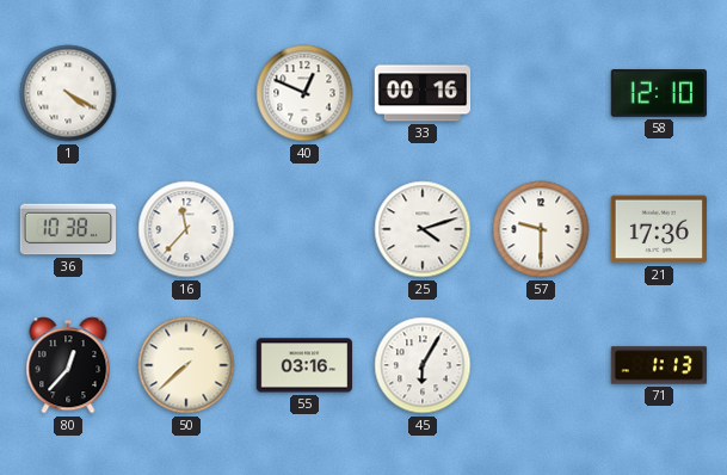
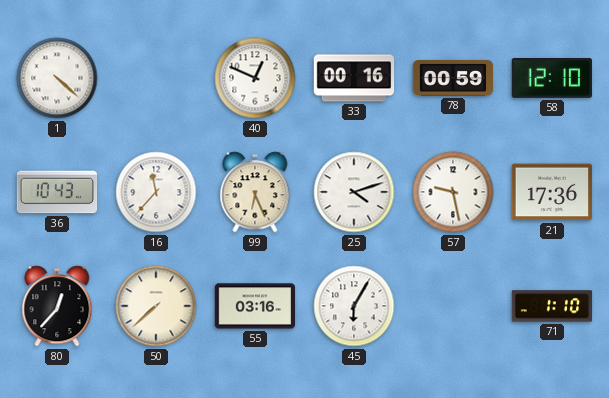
1: 4:20 -> 4:22
78: none -> 00:59
36: 10:38 -> 10:43
99: none -> 6:26
57: 9:30 -> 9:28
71: 1:13 -> 1:10
